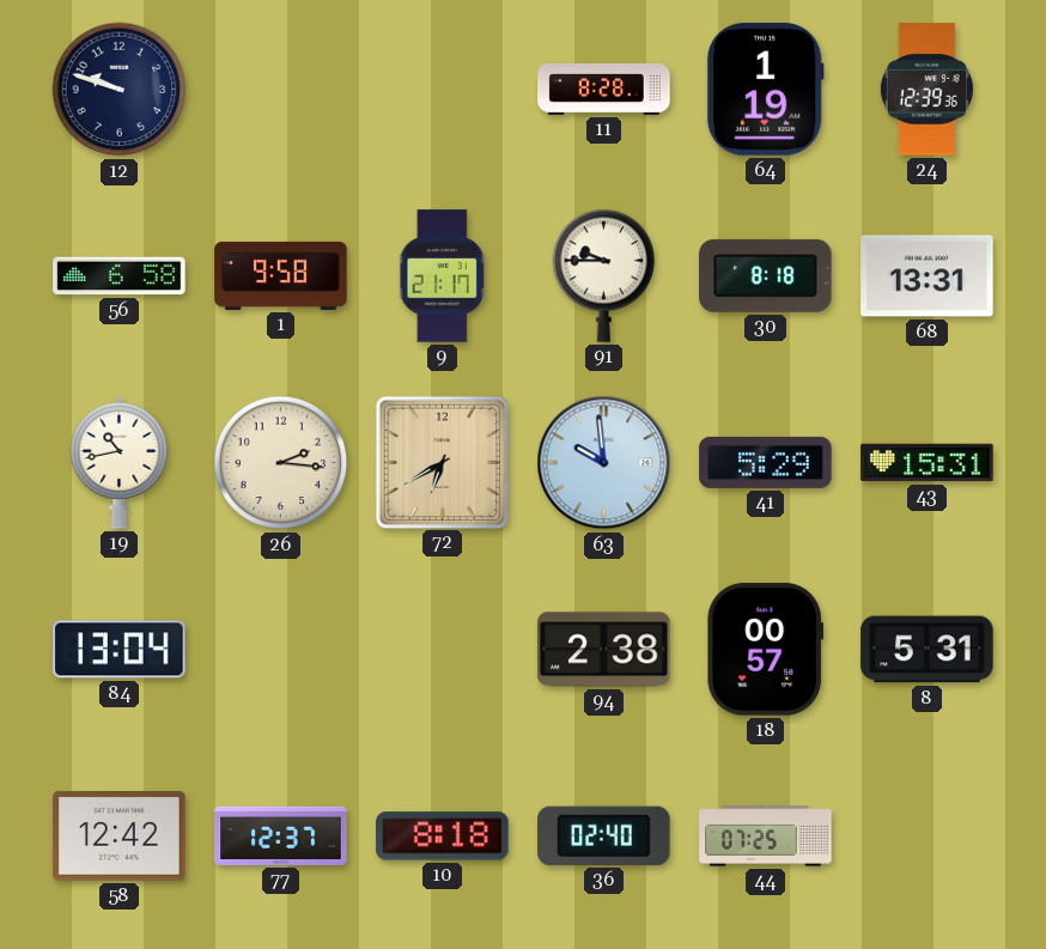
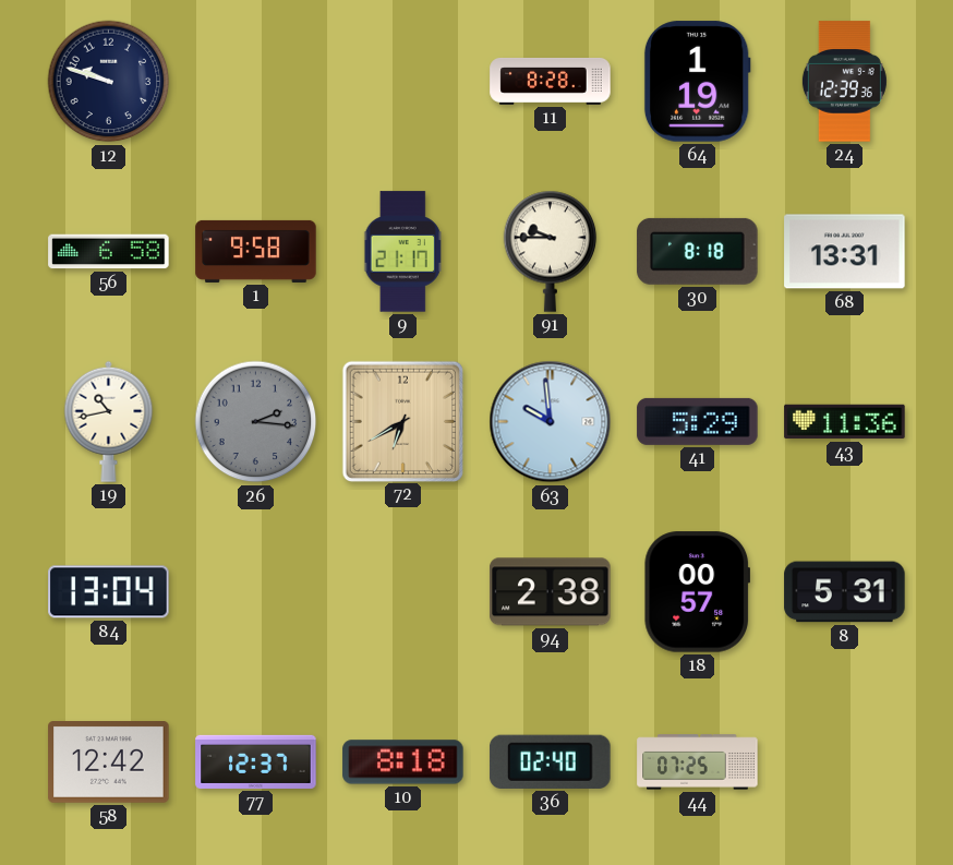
26 dial: cream -> grey
43: 15:31 -> 11:36
